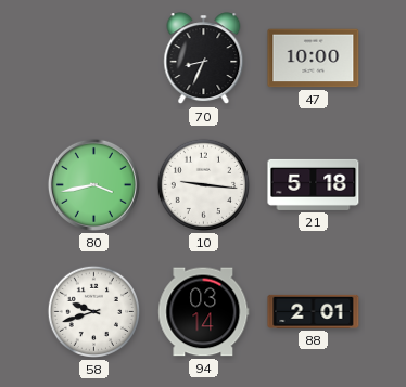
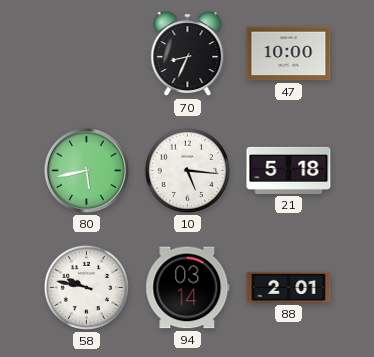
80: 3:43 -> 5:43
10: 9:16 -> 5:16
58: 9:42 -> 9:47
